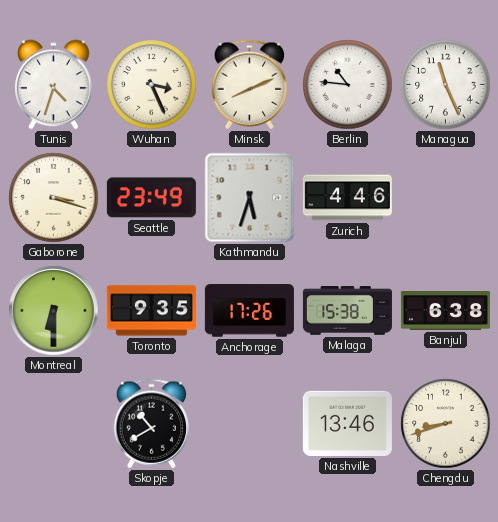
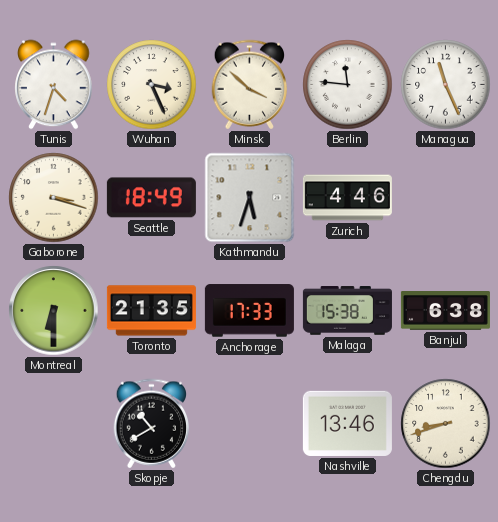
Minsk: 8:11 -> 3:52
Berlin: 10:46 -> 11:46
Seattle: 23:49 -> 18:49
Toronto: 9:35 -> 21:35
Anchorage: 17:26 -> 17:33
